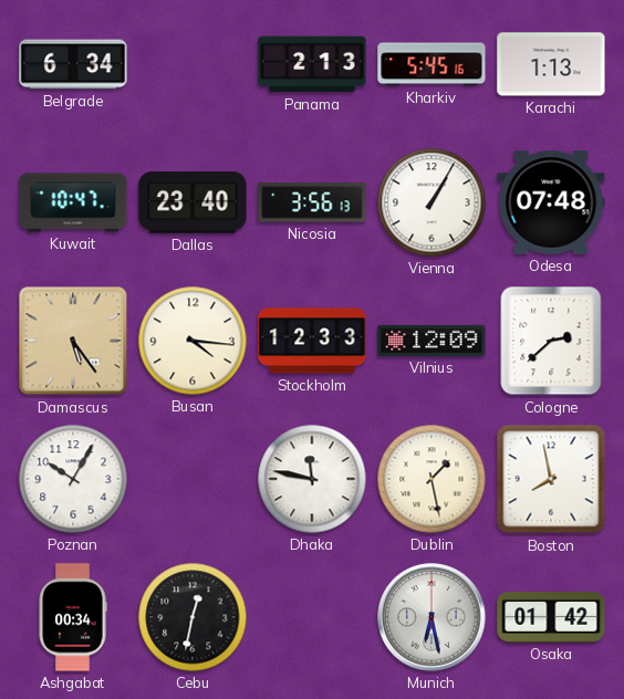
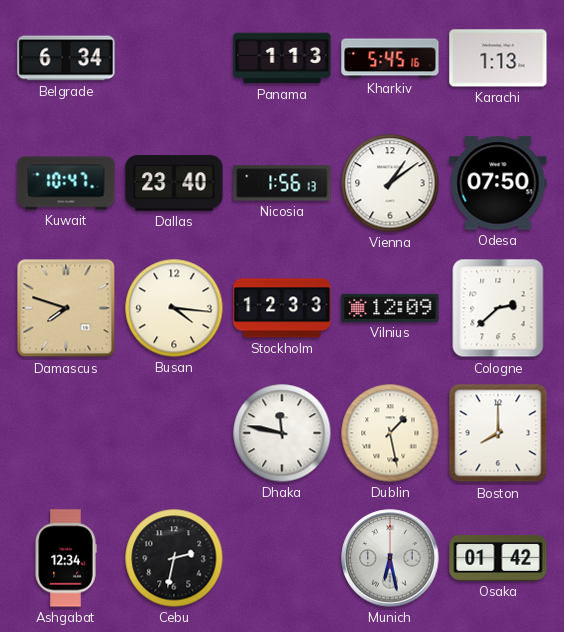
Panama: 2:13 -> 1:13
Nicosia: 3:56 -> 1:56
Vienna: 1:05 -> 1:09
Odesa: 07:48 -> 07:50
Damascus: 5:24 -> 7:48
Poznan: 10:05 -> none
Boston: 7:58 -> 8:00
Ashgabat: 00:34 -> 12:34
Cebu: 12:32 -> 2:32
